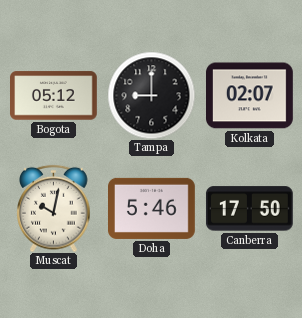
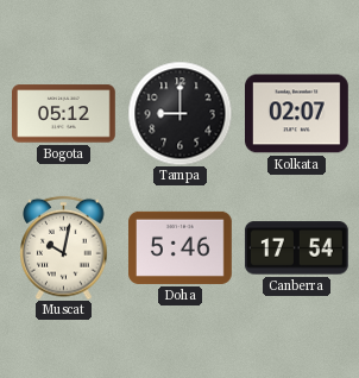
Canberra: 17:50 -> 17:54
